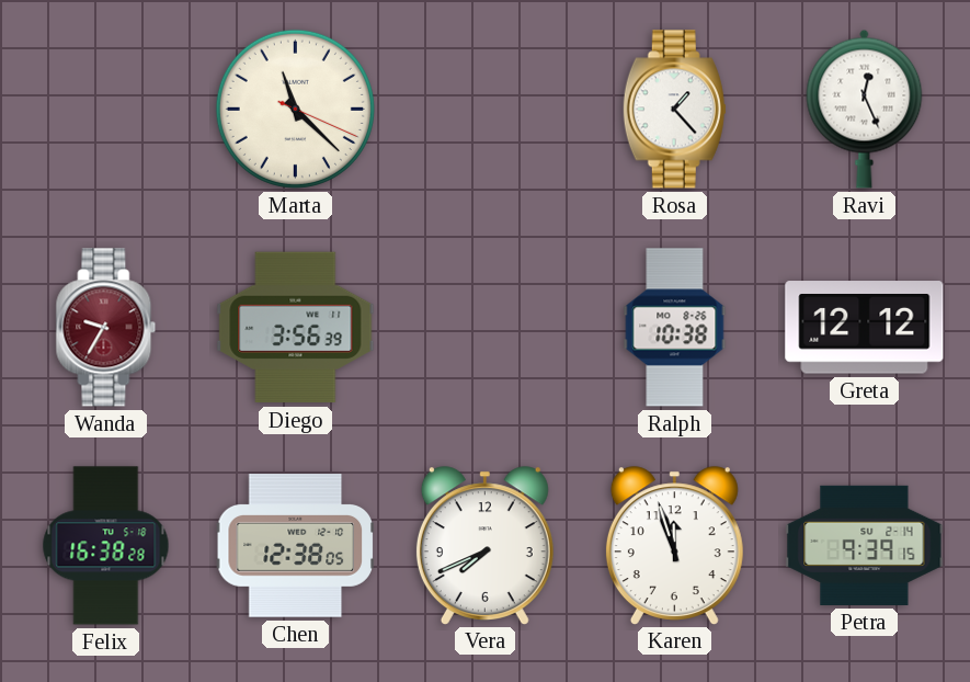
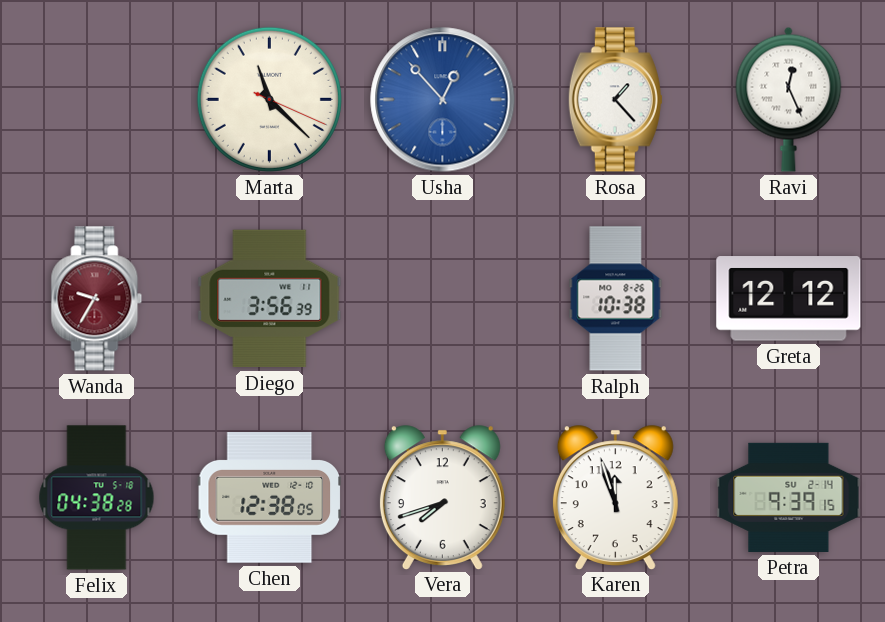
Usha: none -> 12:53
Felix: 16:38 -> 04:38
Vera: 7:41 -> 7:42
